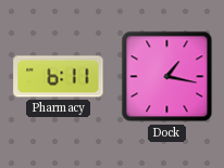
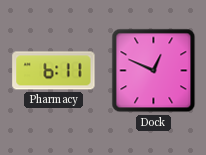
Dock: 1:17 -> 12:49
